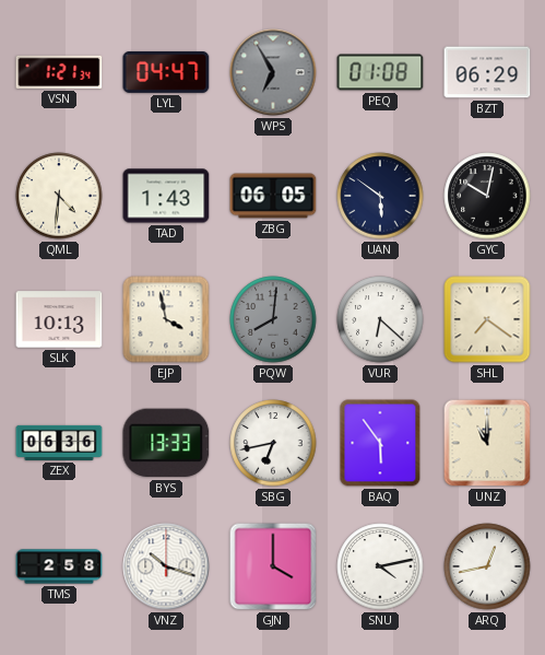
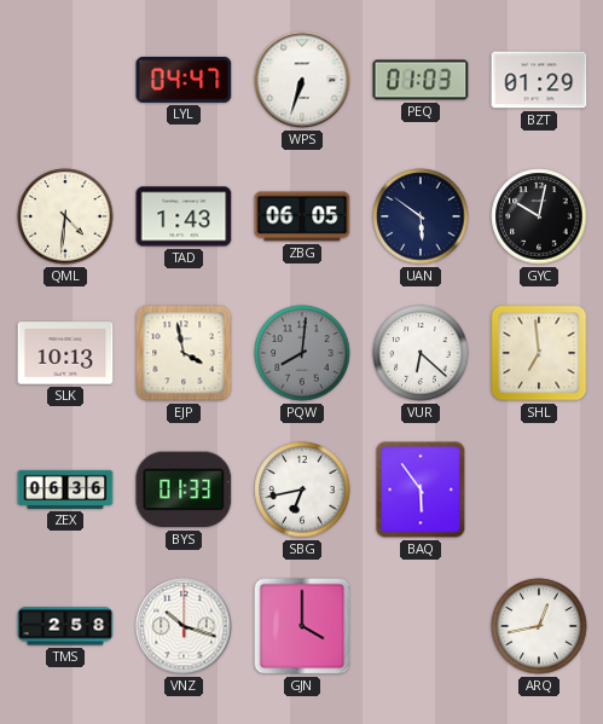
VSN: 1:21 -> none
WPS: 6:55 -> 6:33
WPS dial: grey -> white
PEQ: 01:08 -> 01:03
BZT: 06:29 -> 01:29
SHL: 7:21 -> 6:59
BYS: 13:33 -> 01:33
UNZ: 11:00 -> none
SNU: 4:13 -> none
